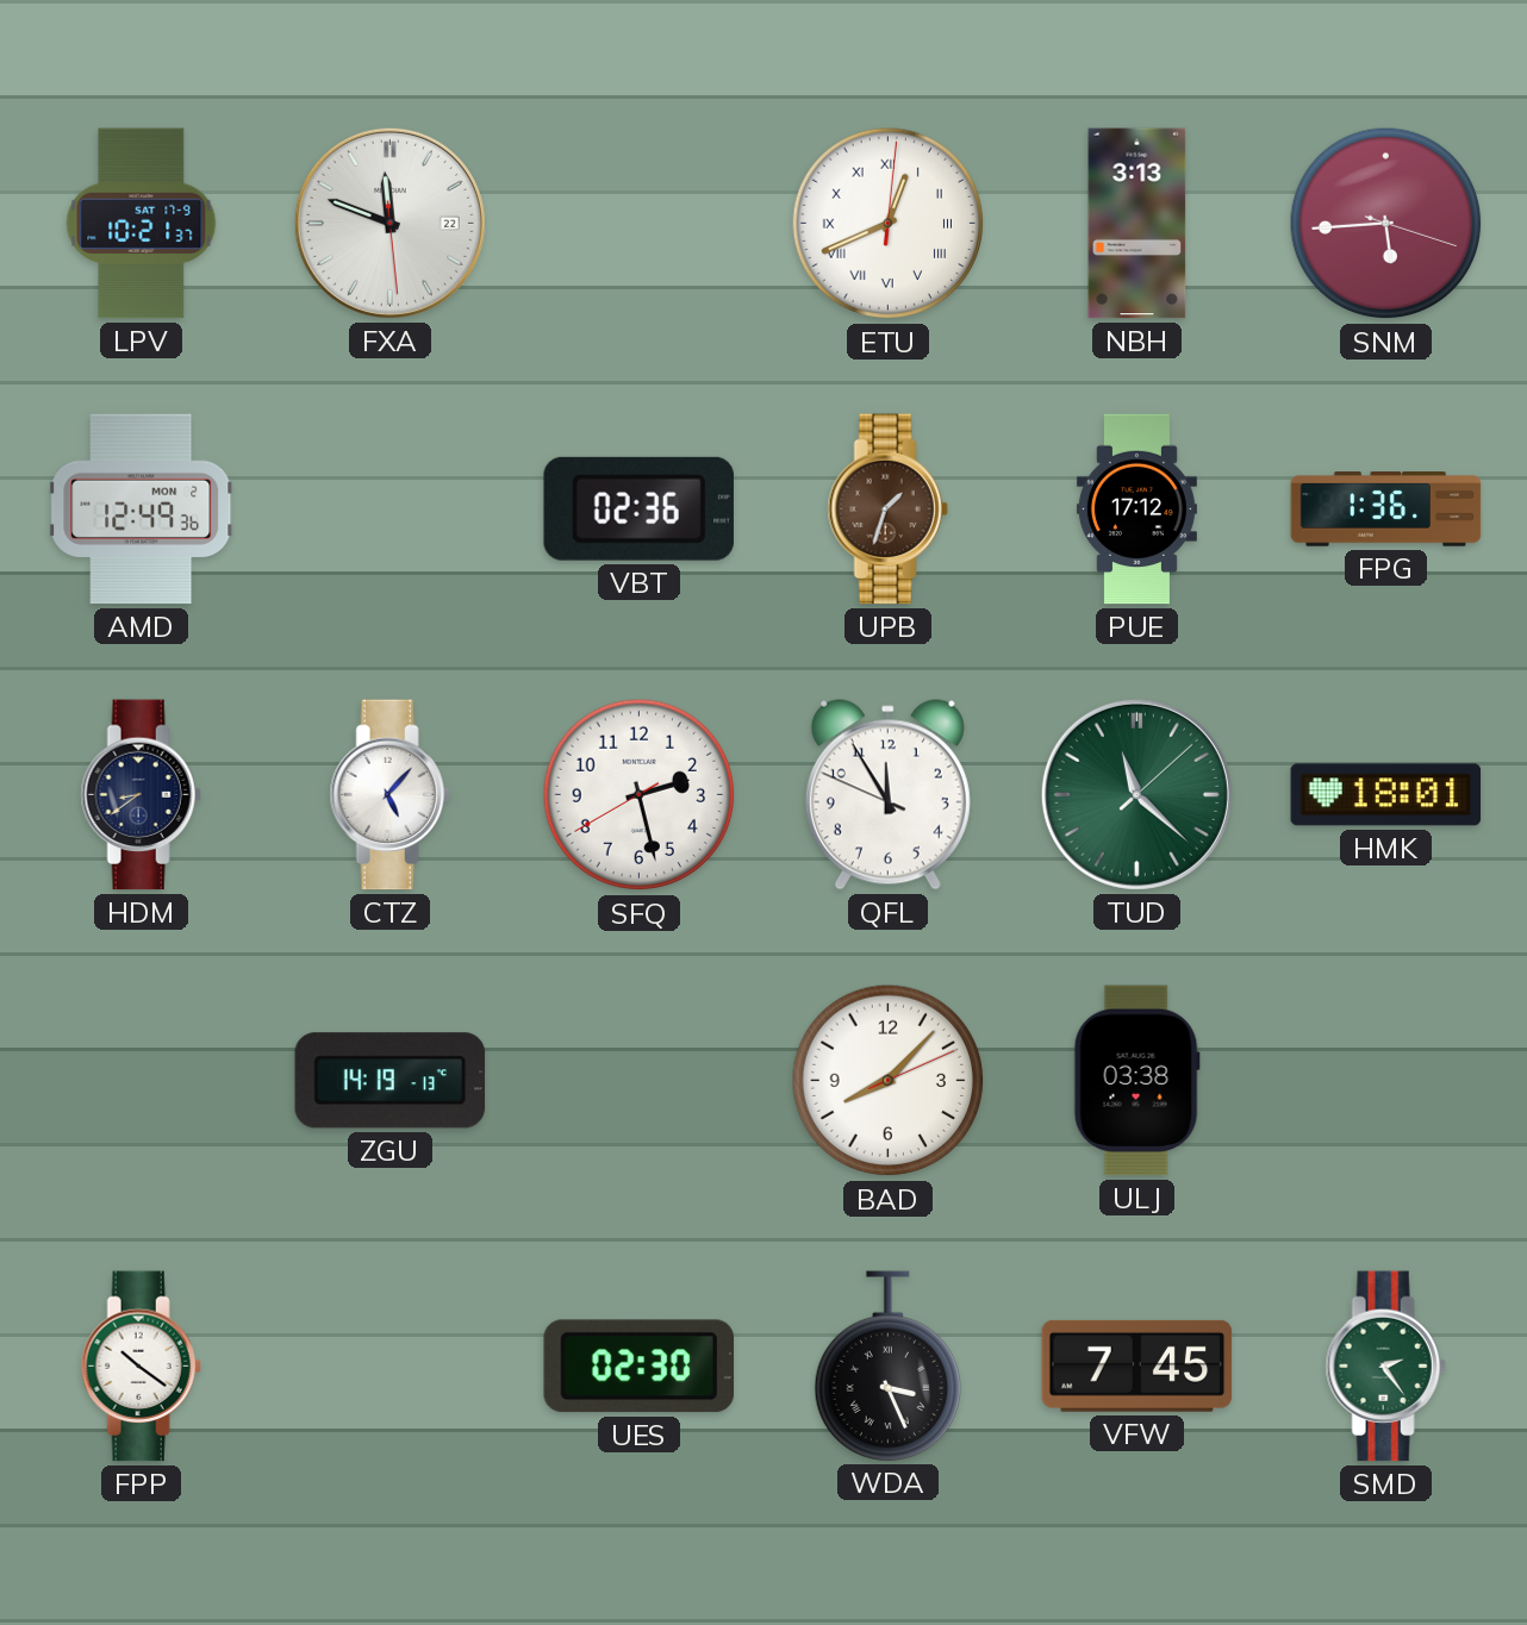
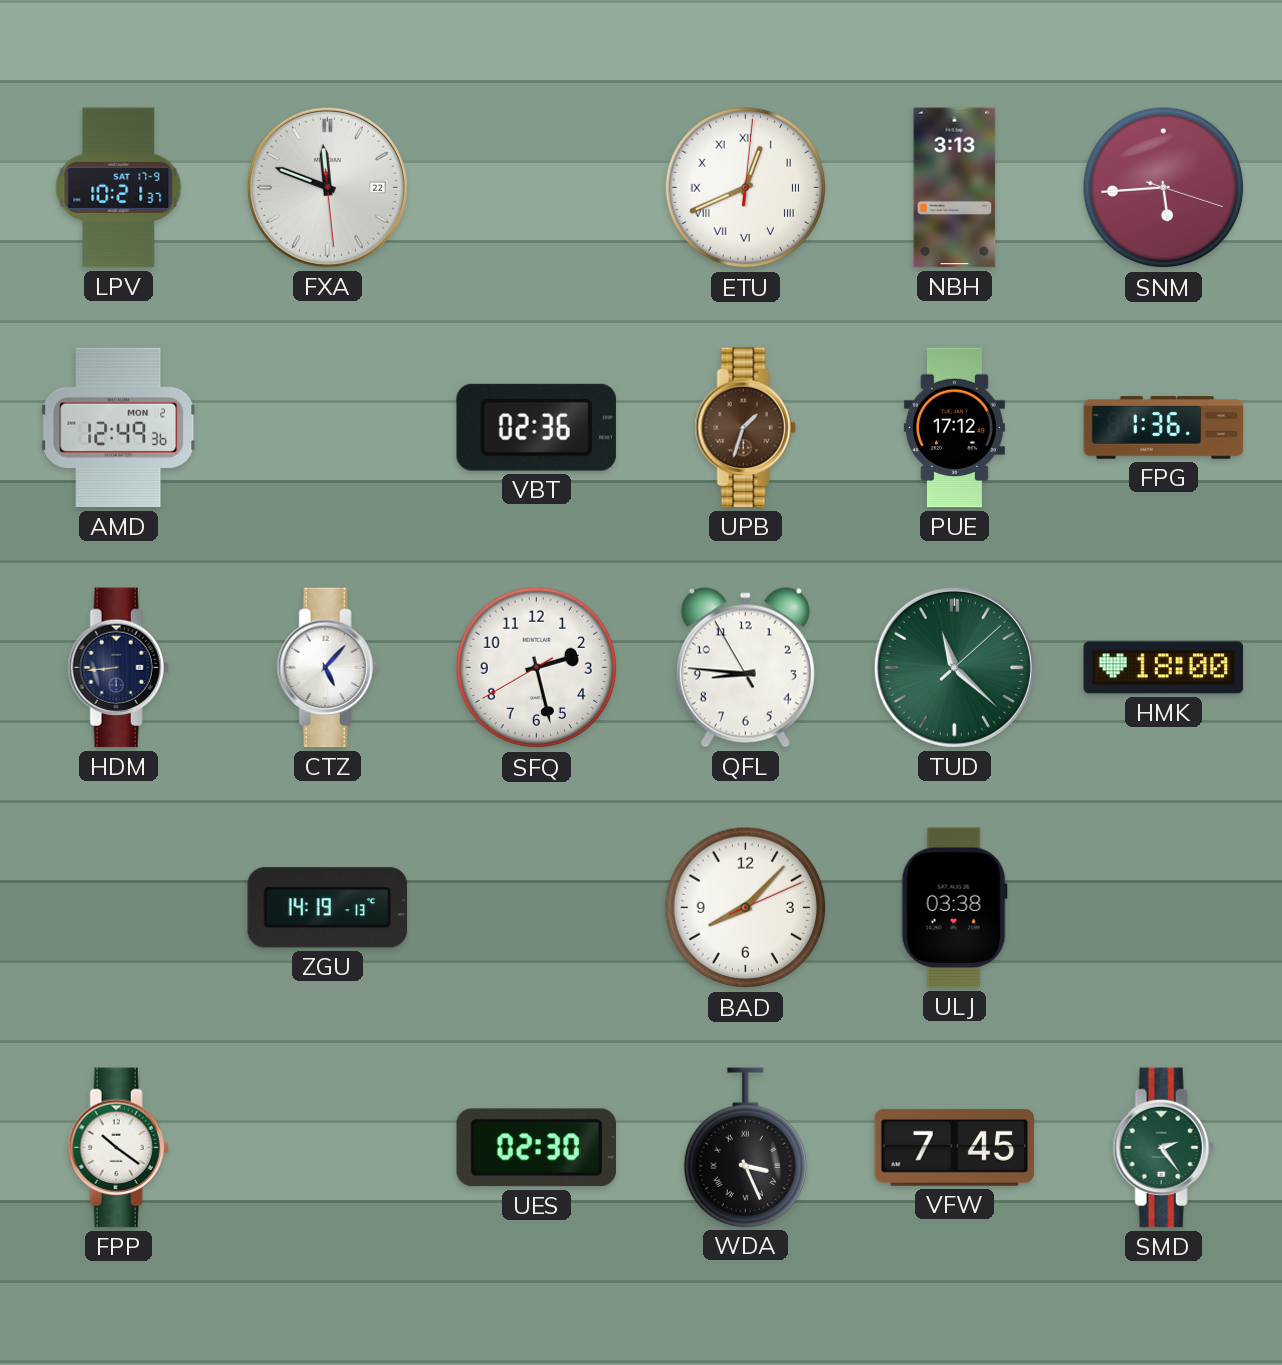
HDM: 8:39 -> 8:44
QFL: 11:54 -> 8:45
HMK: 18:01 -> 18:00
